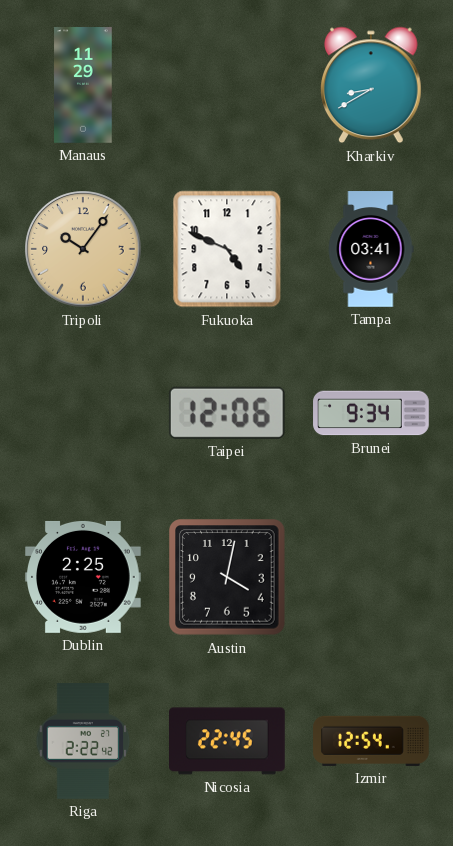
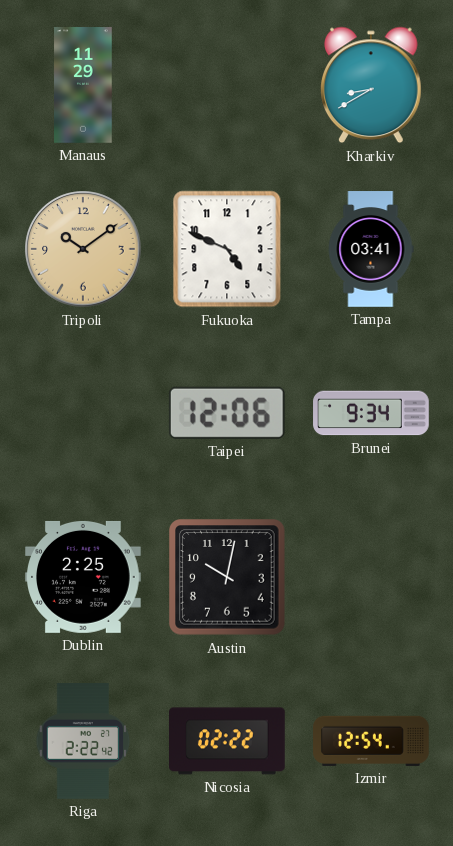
Tripoli: 10:06 -> 10:09
Austin: 4:02 -> 10:02
Nicosia: 22:45 -> 02:22
